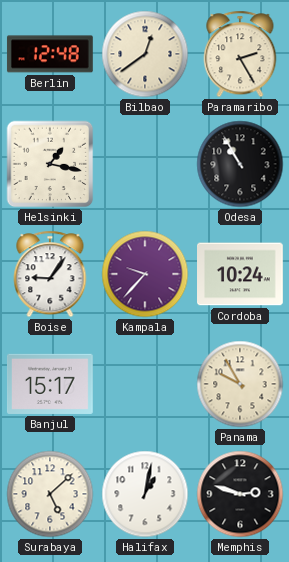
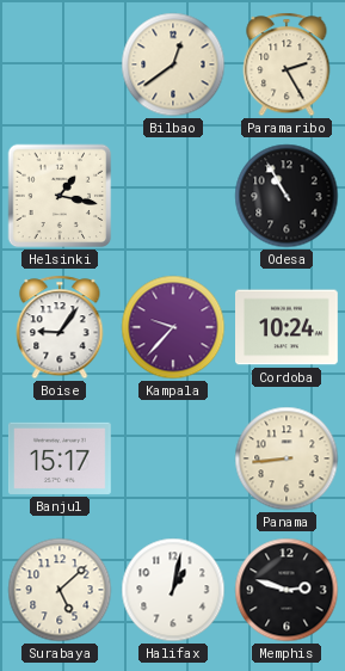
Berlin: 12:48 -> none
Panama: 9:55 -> 8:44
